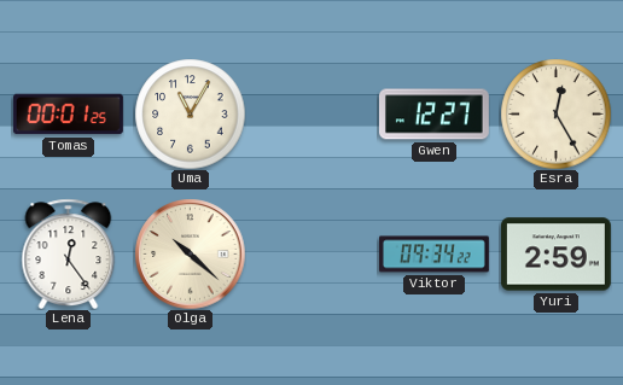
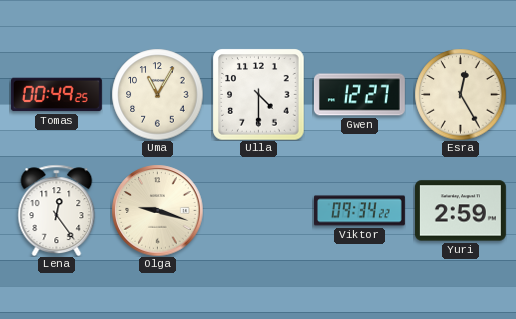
Tomas: 00:01 -> 00:49
Ulla: none -> 4:30
Olga: 10:22 -> 9:18
